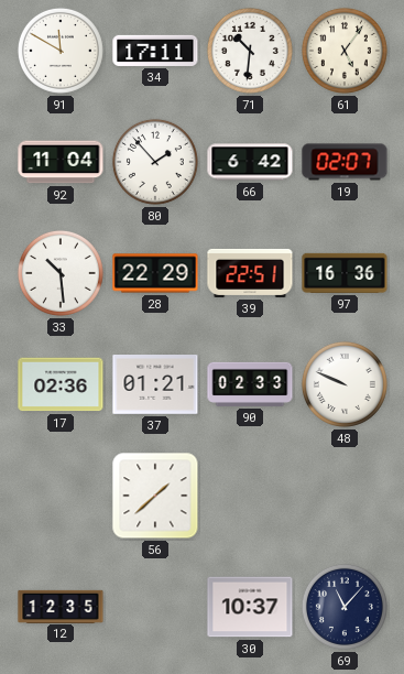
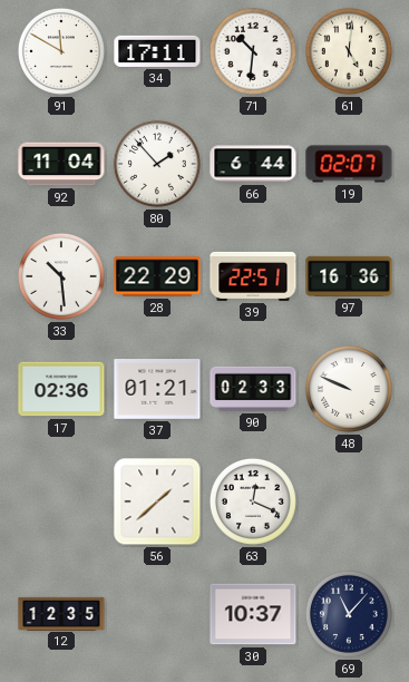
61: 5:06 -> 5:01
66: 6:42 -> 6:44
63: none -> 12:19
